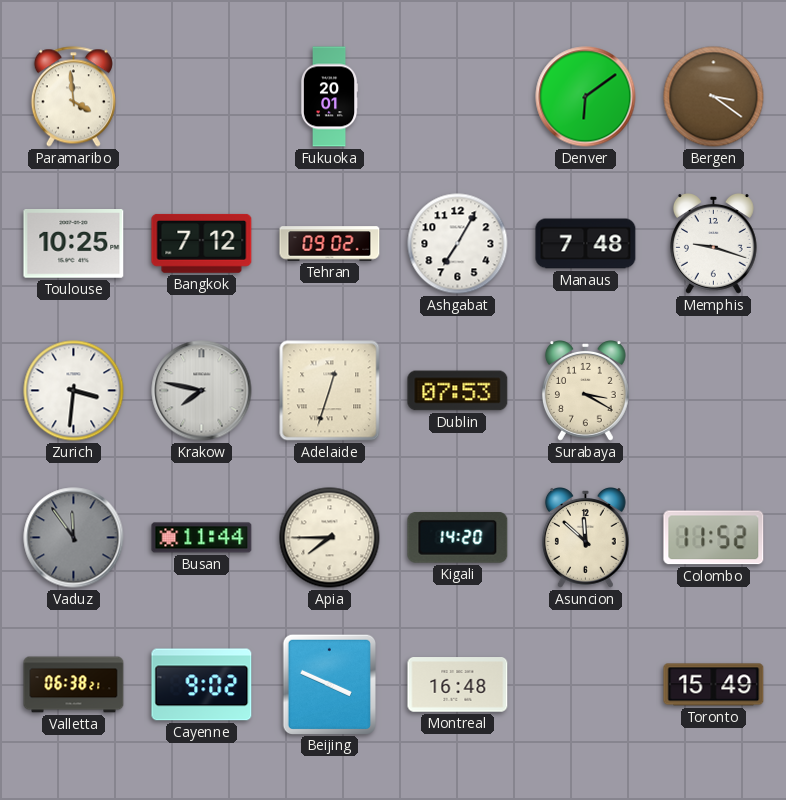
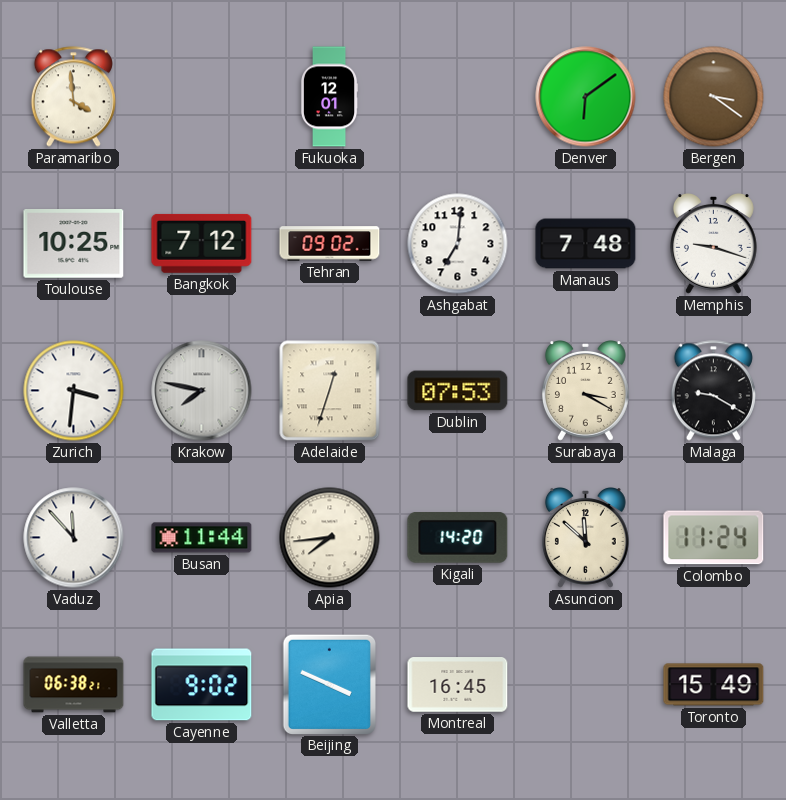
Fukuoka: 20:01 -> 12:01
Ashgabat: 7:05 -> 7:01
Malaga: none -> 9:20
Vaduz: 11:54 -> 11:53
Vaduz dial: grey -> white
Apia: 7:45 -> 7:44
Colombo: 11:52 -> 11:24
Montreal: 16:48 -> 16:45
